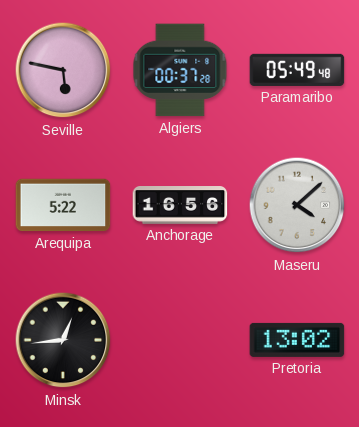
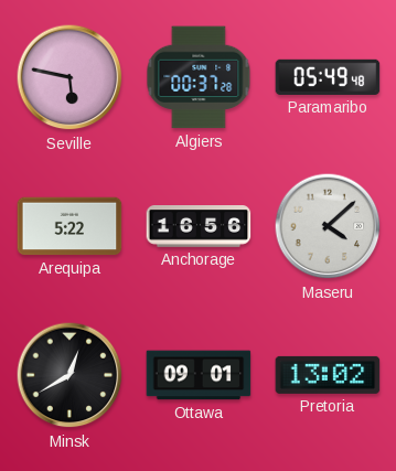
Minsk: 12:44 -> 12:40
Ottawa: none -> 09:01
